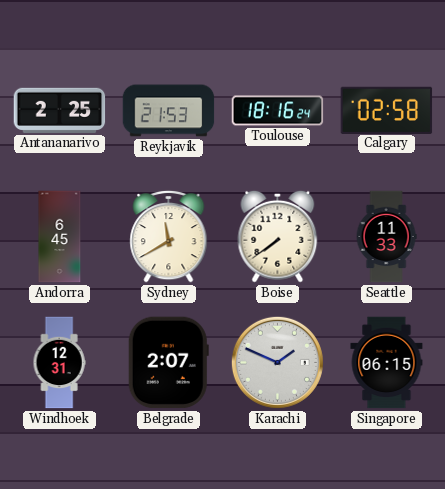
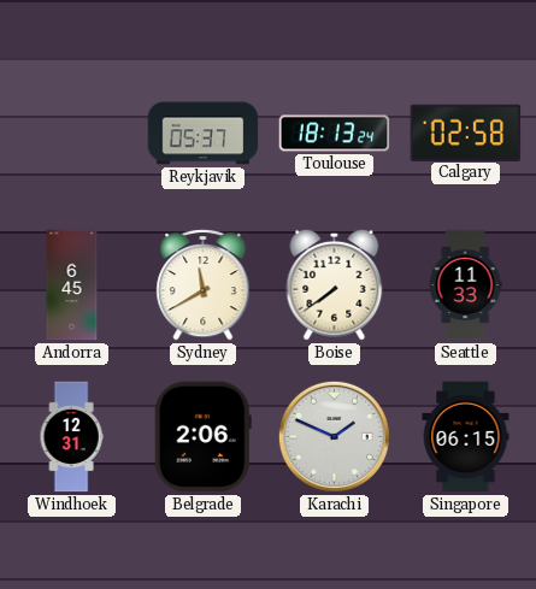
Antananarivo: 2:25 -> none
Reykjavik: 21:53 -> 05:37
Toulouse: 18:16 -> 18:13
Belgrade: 2:07 -> 2:06
